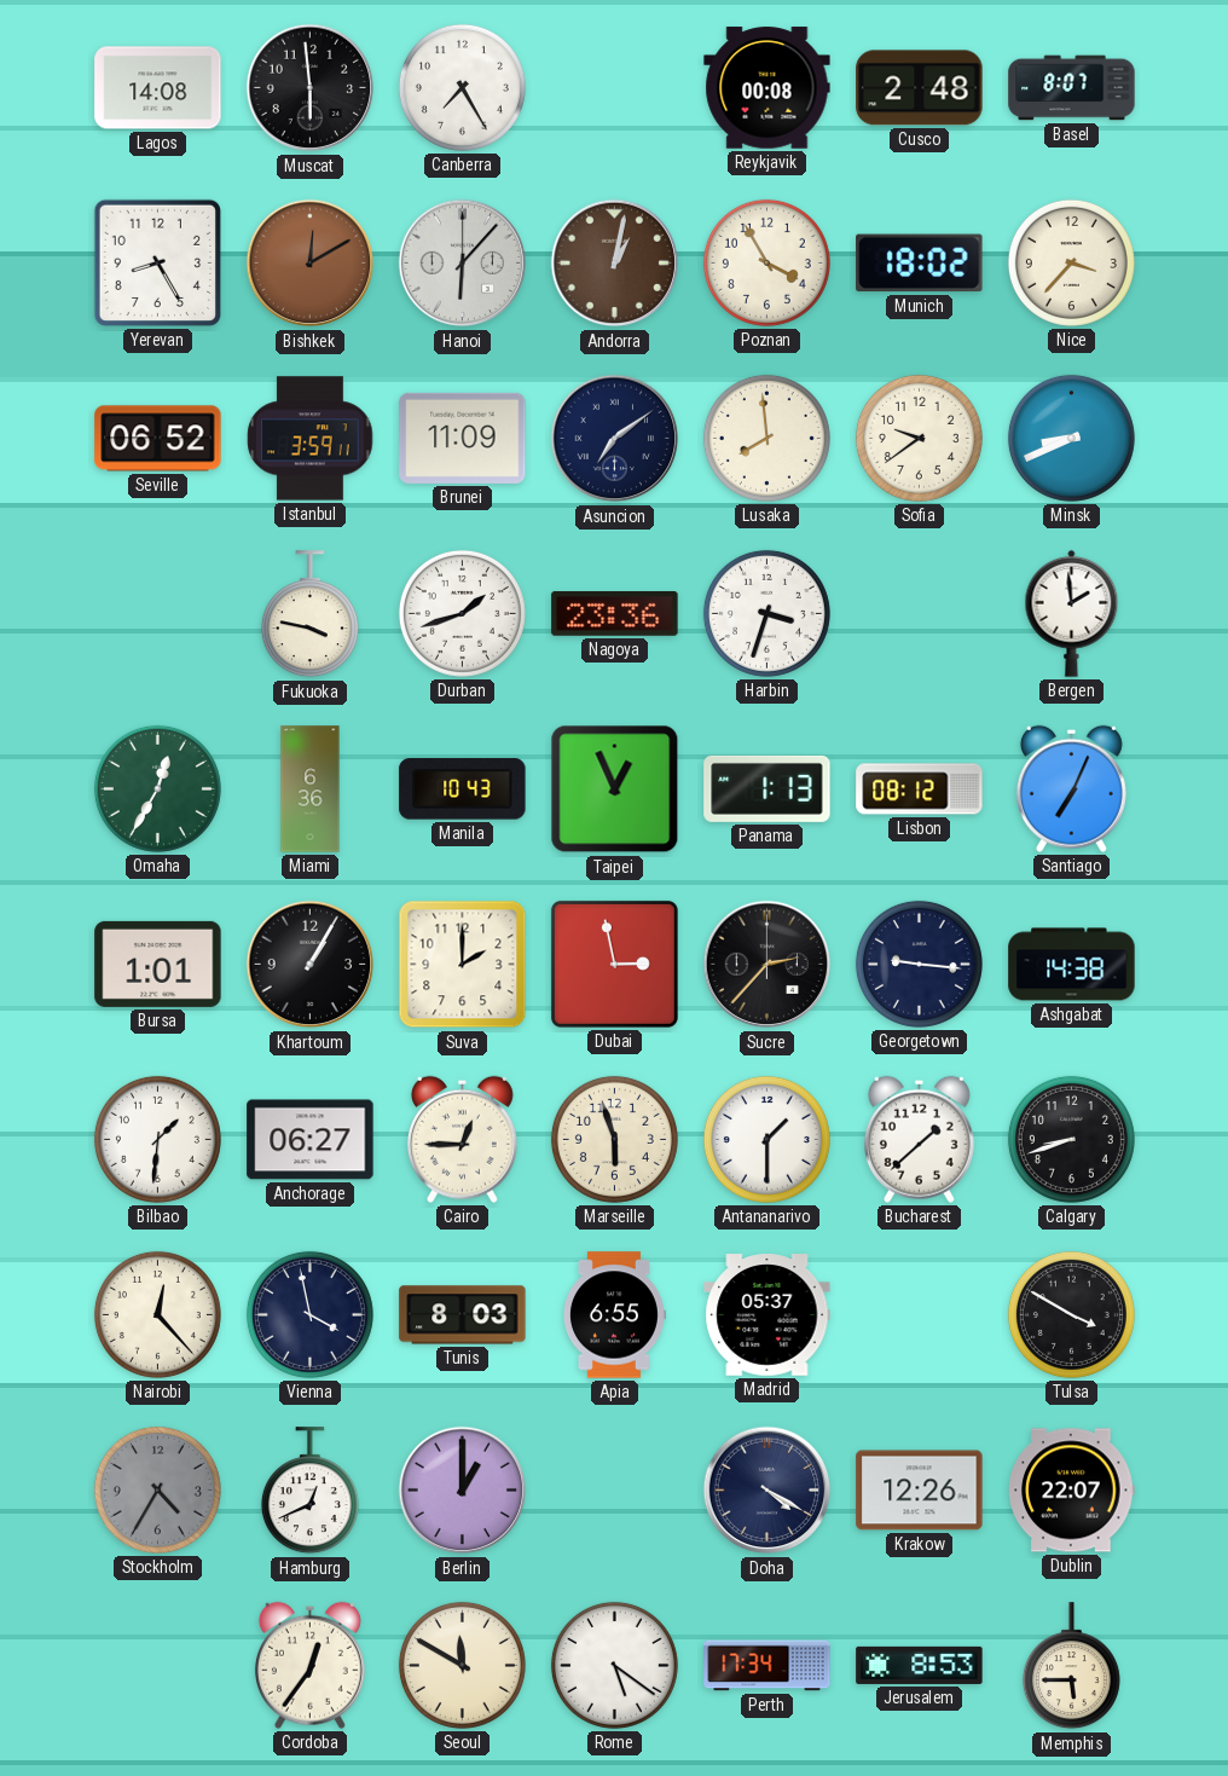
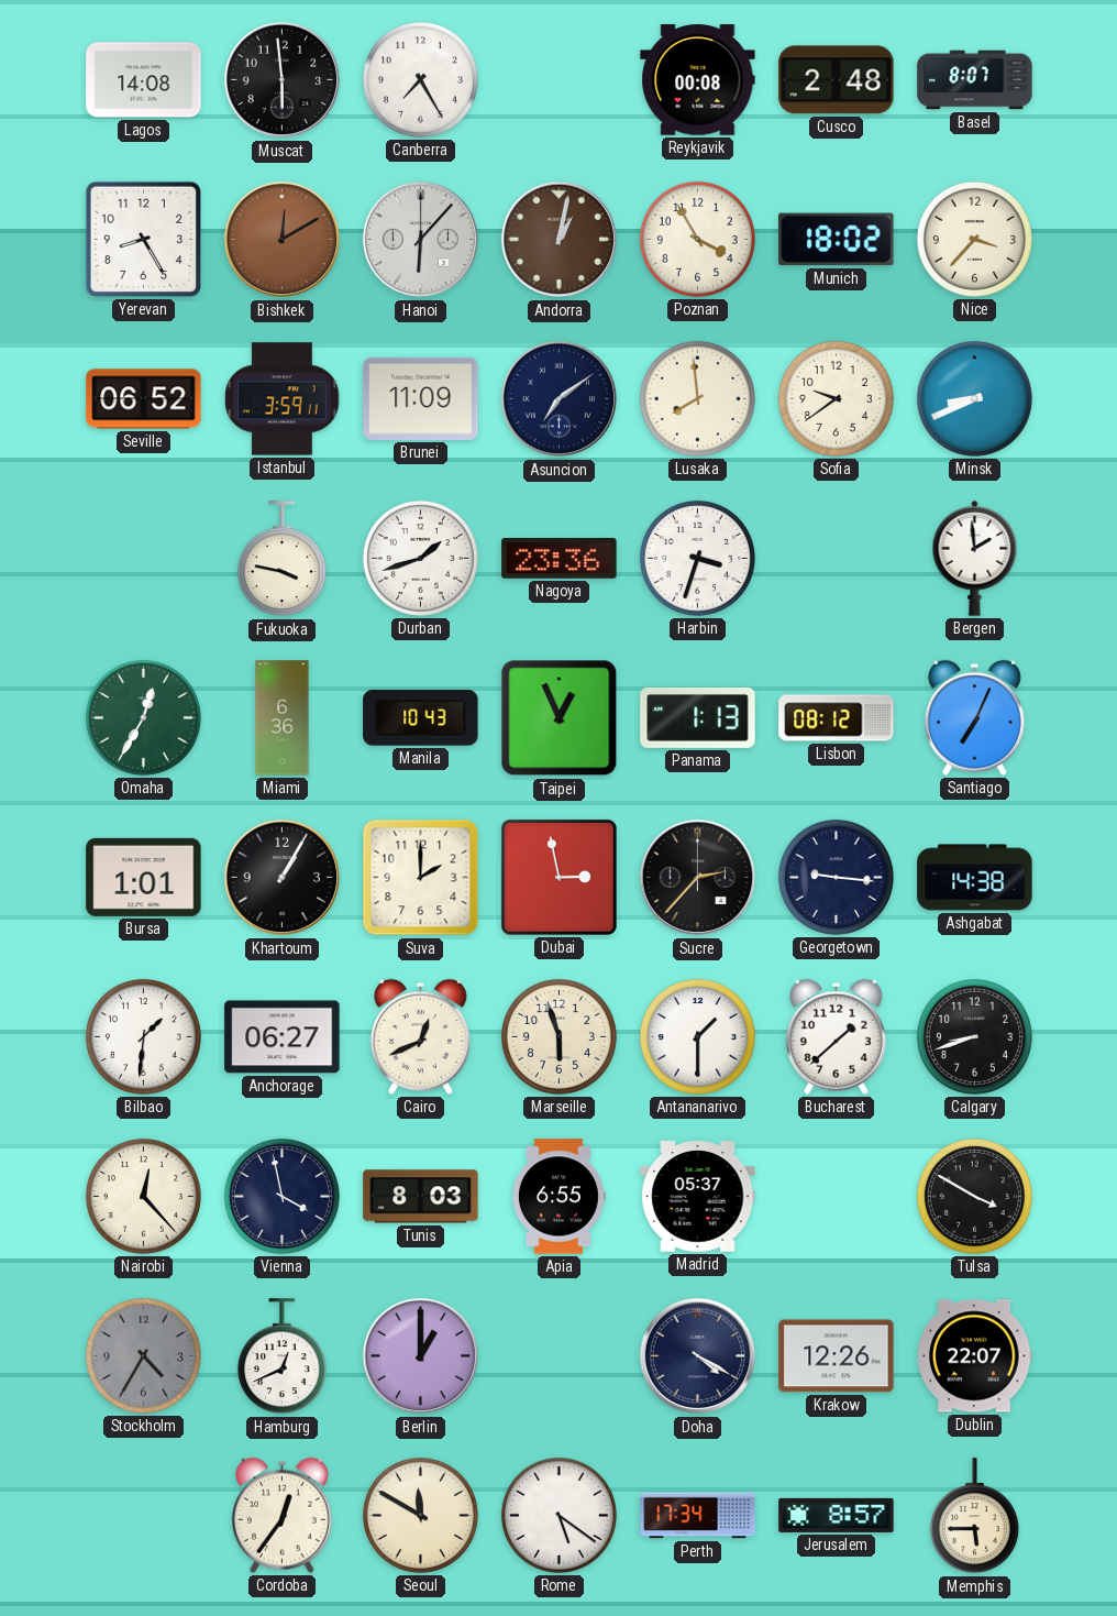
Cairo: 12:45 -> 12:41
Jerusalem: 8:53 -> 8:57
